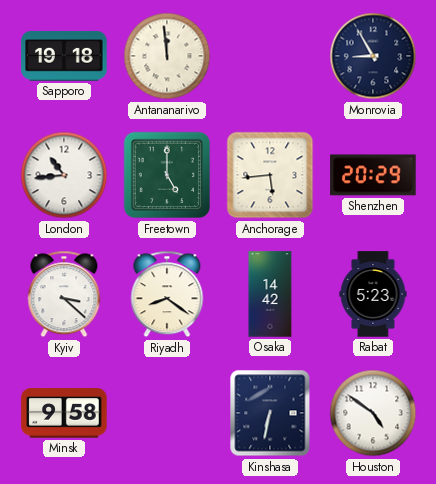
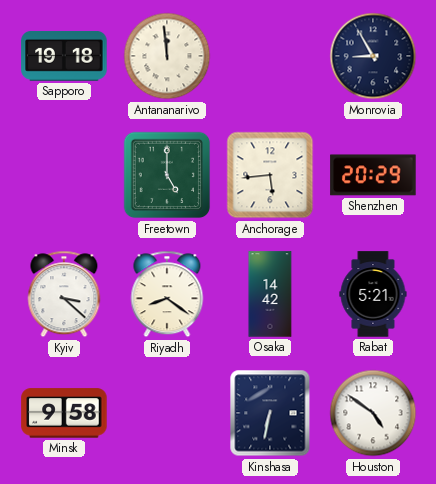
London: 10:44 -> none
Rabat: 5:23 -> 5:21
